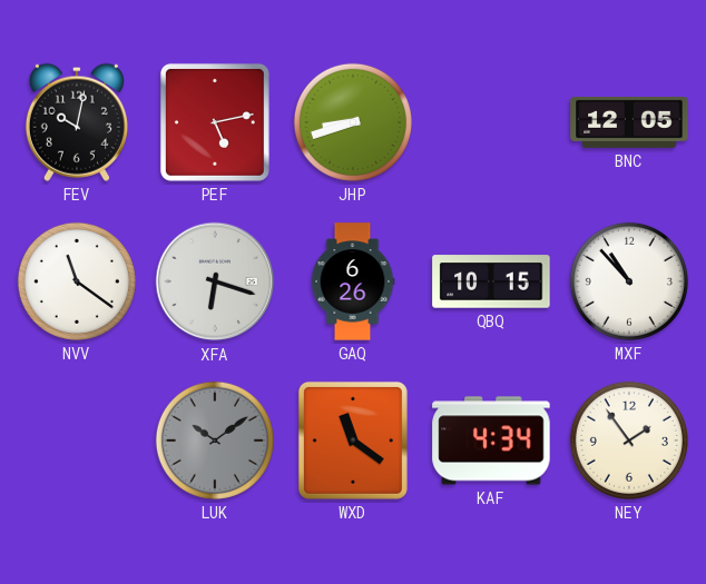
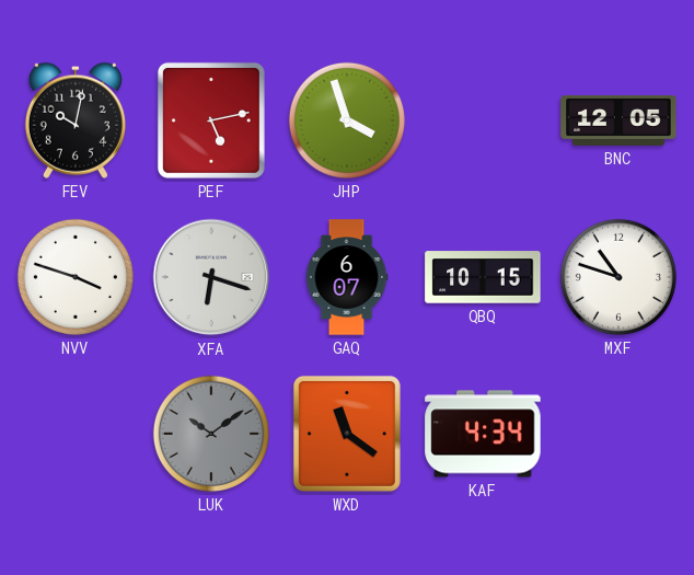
JHP: 8:42 -> 3:57
NVV: 11:21 -> 3:48
GAQ: 6:26 -> 6:07
MXF: 10:53 -> 10:48
NEY: 1:54 -> none
